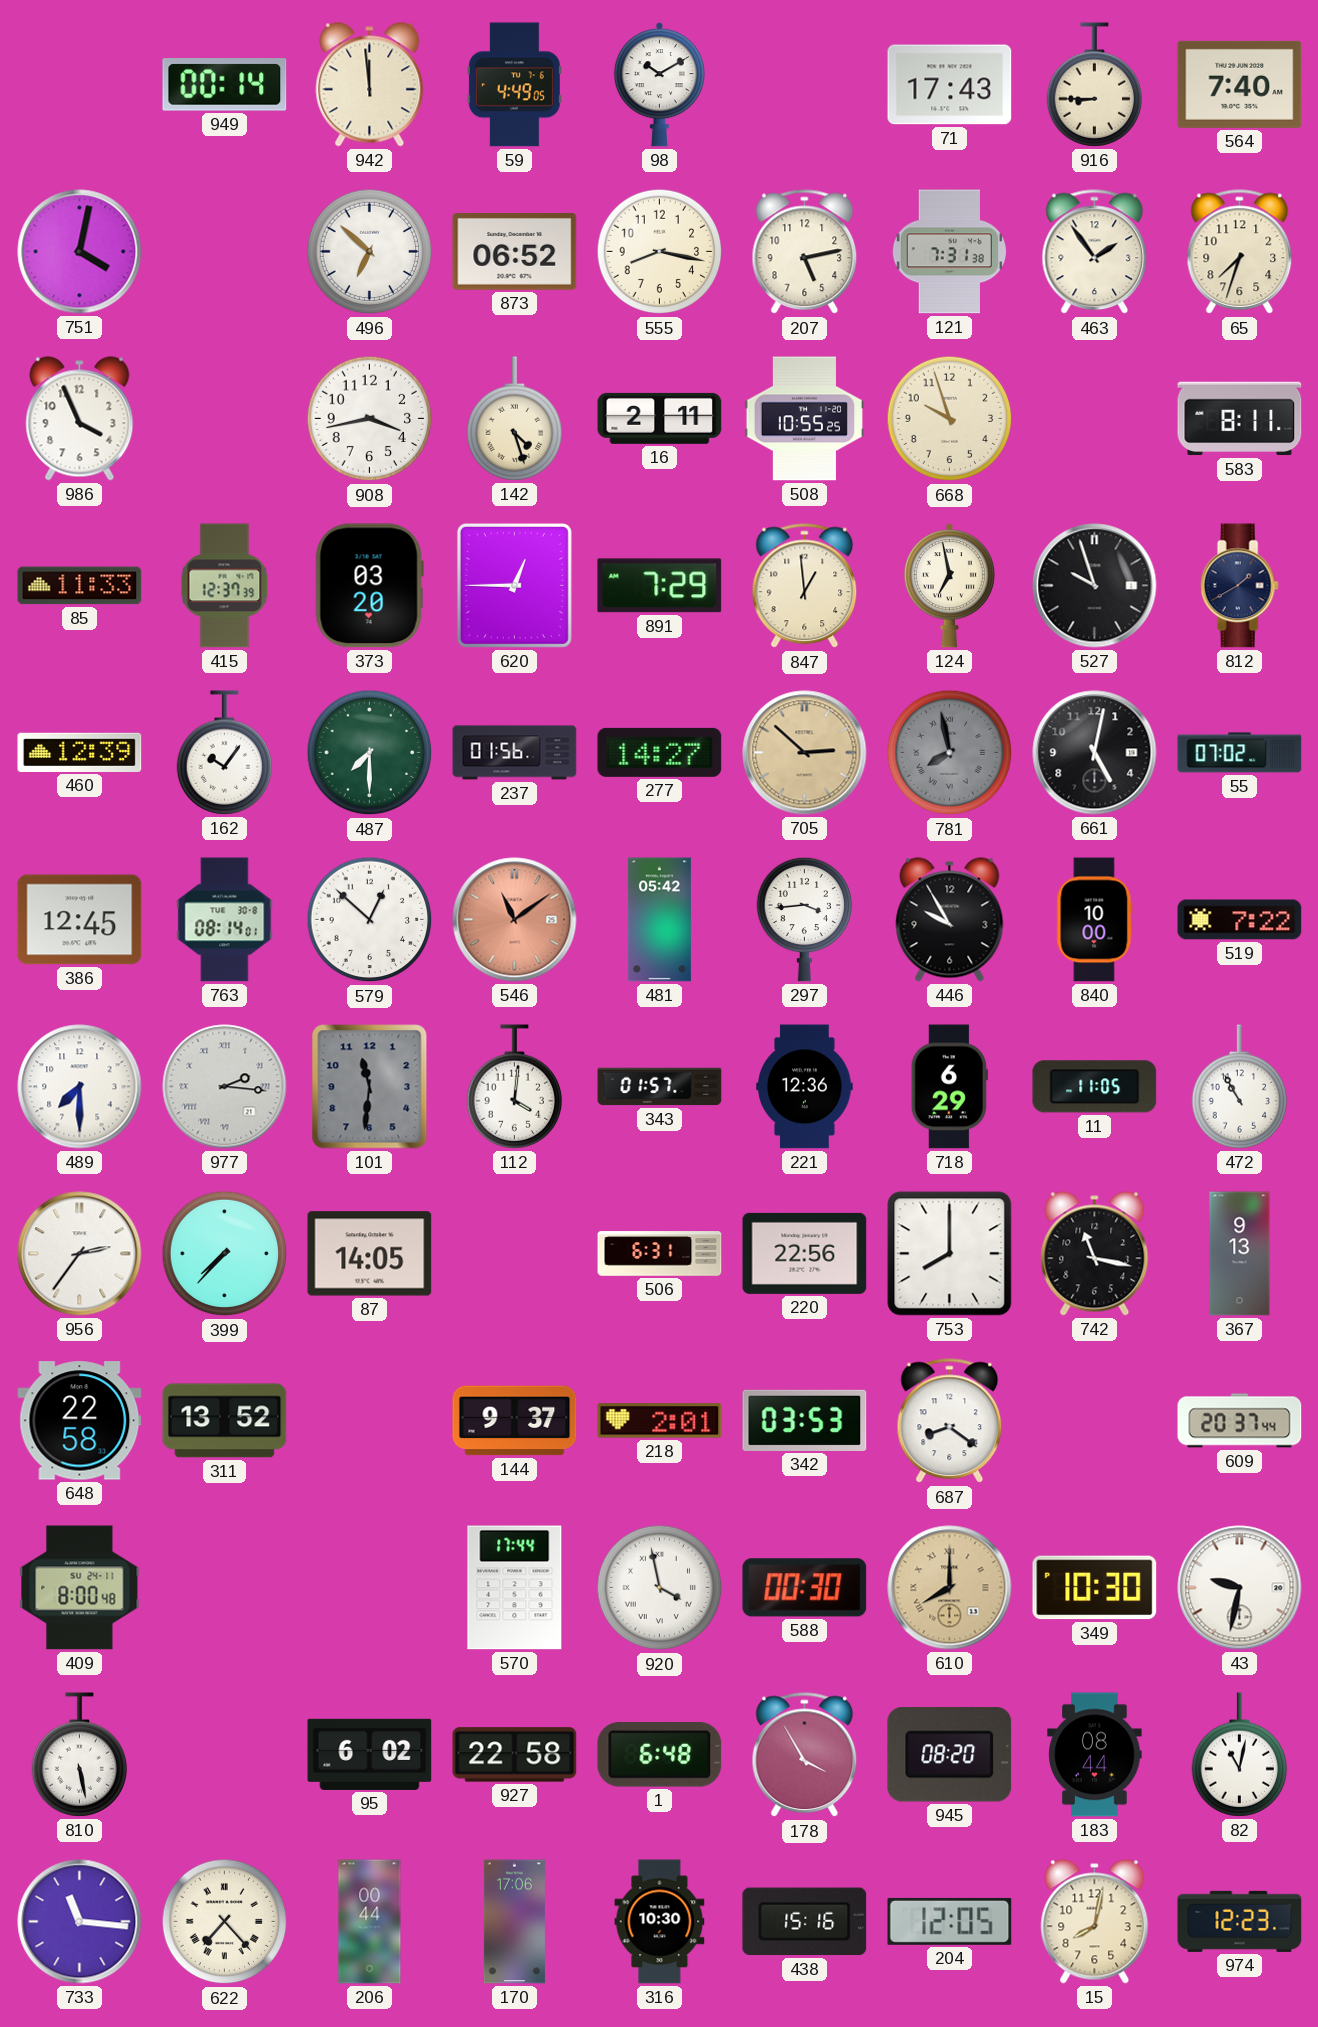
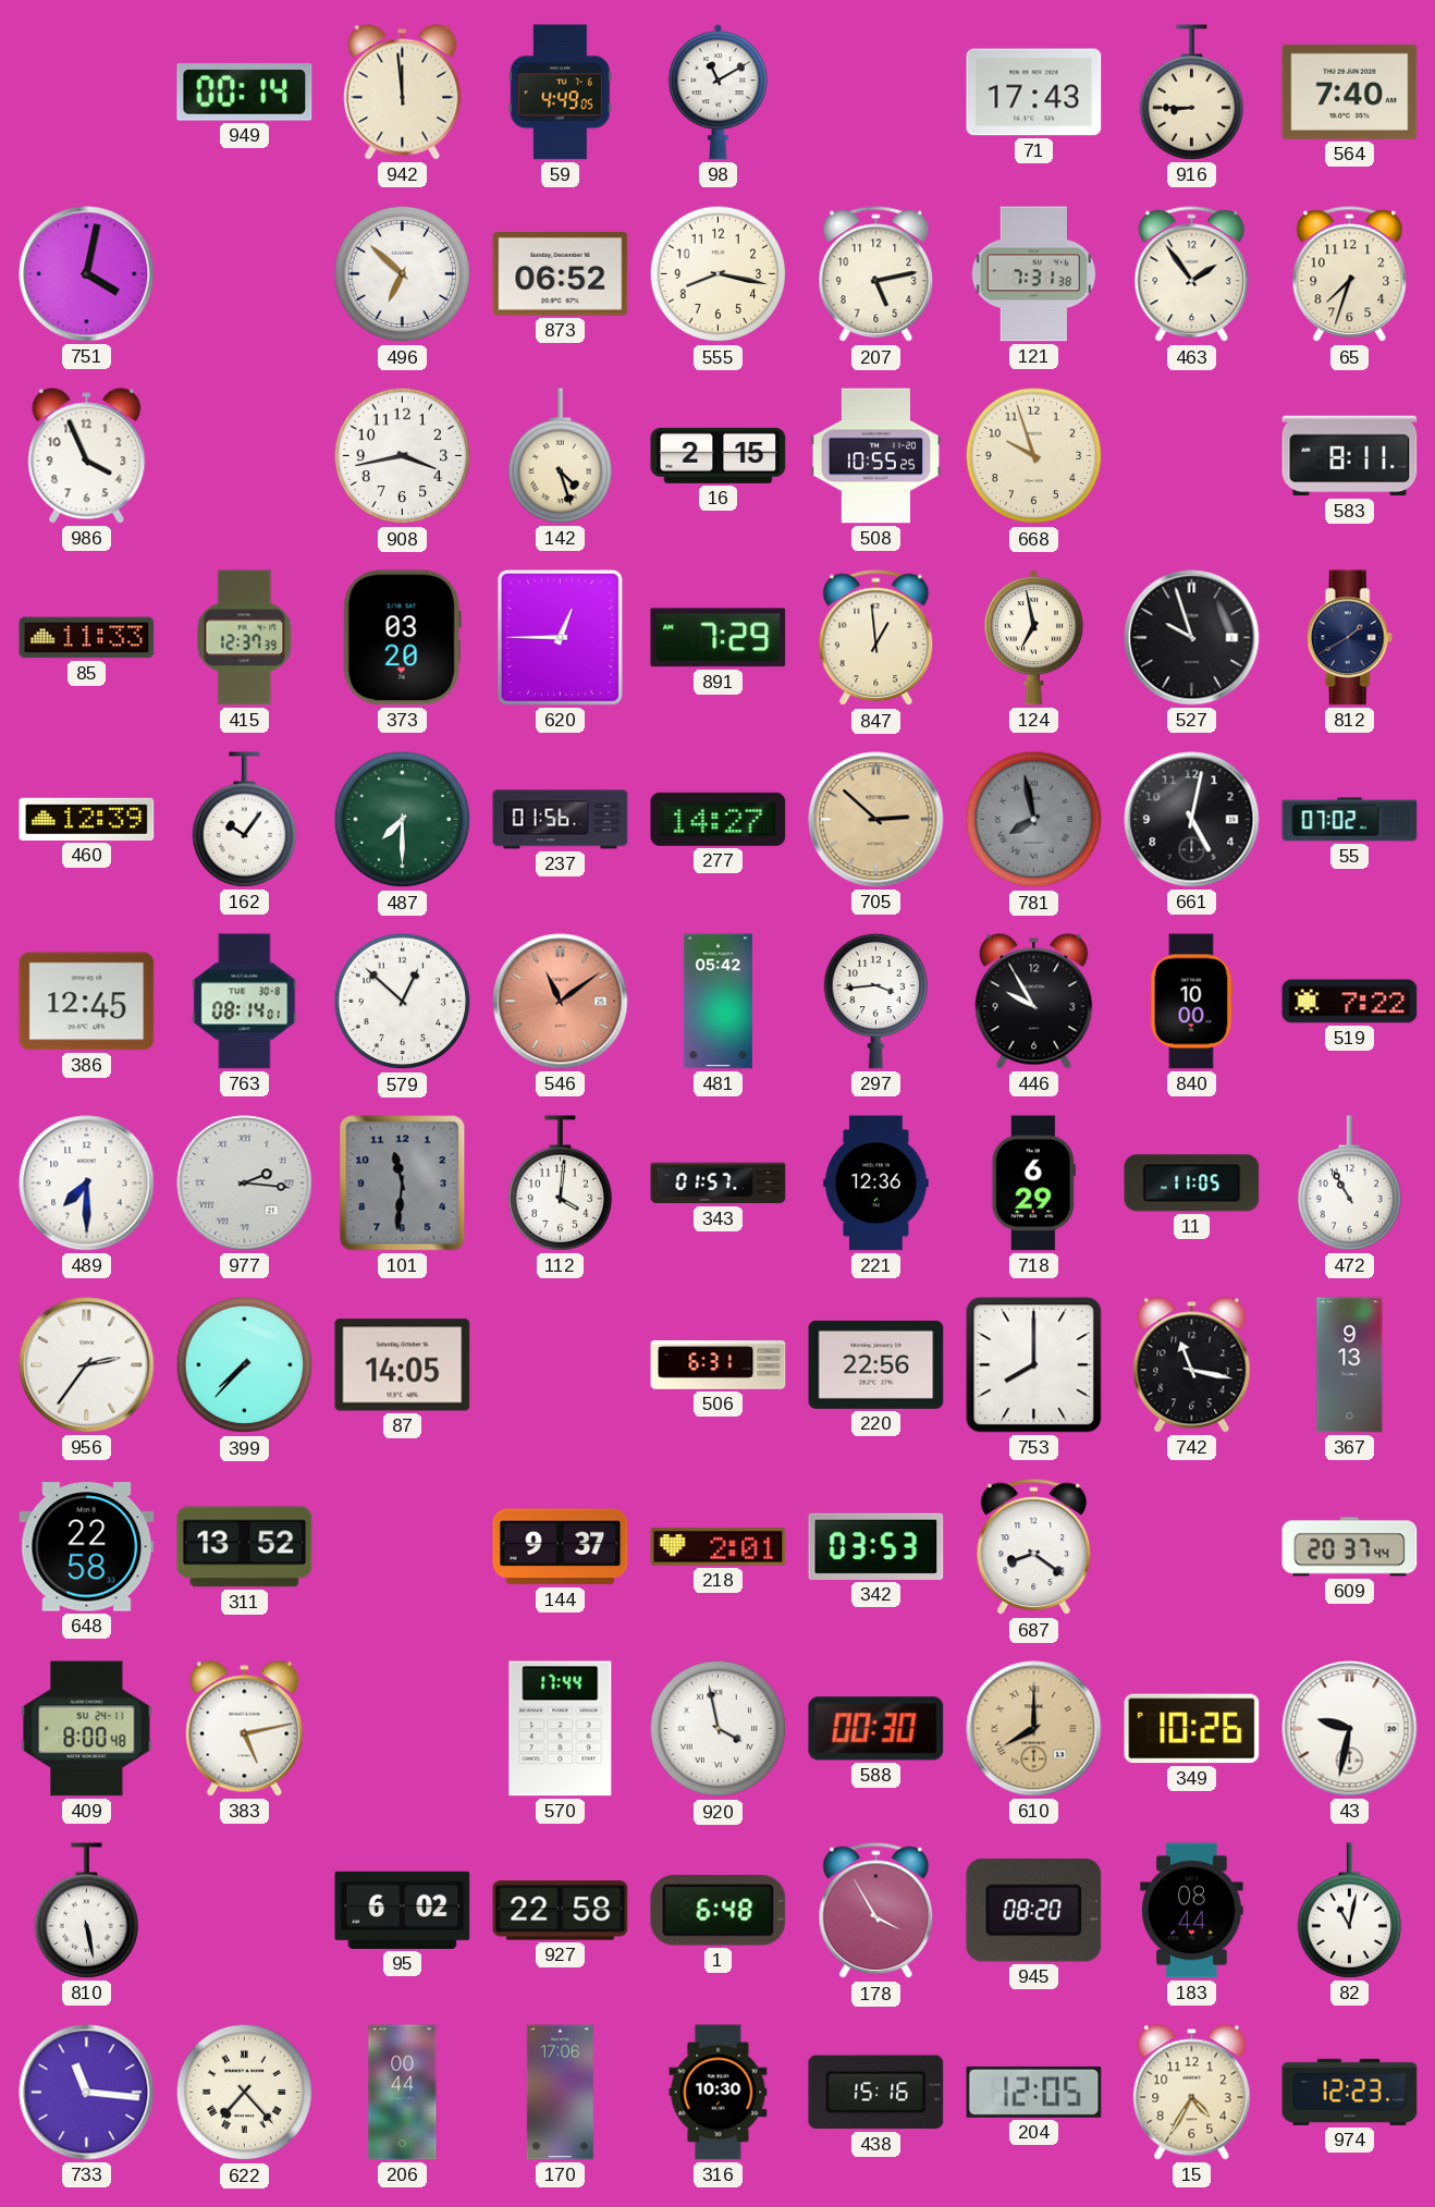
98: 10:10 -> 11:10
16: 2:11 -> 2:15
383: none -> 5:13
349: 10:30 -> 10:26
15: 8:02 -> 4:35
